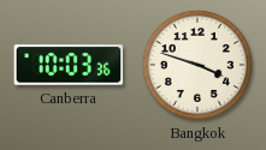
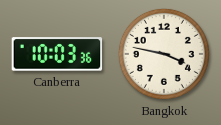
Bangkok: 3:48 -> 3:47
